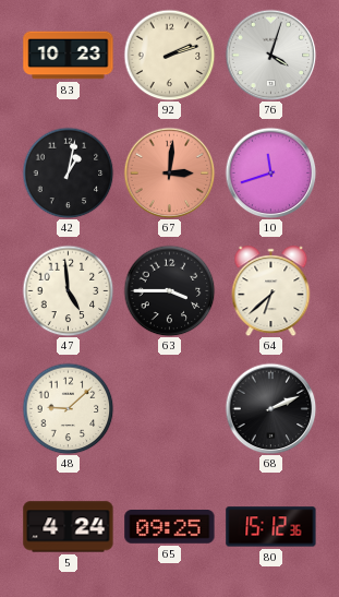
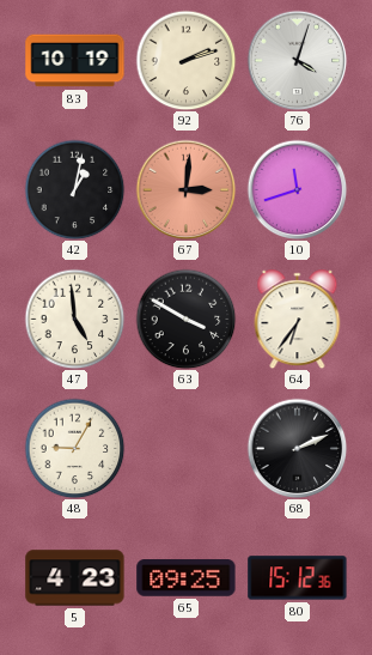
83: 10:23 -> 10:19
63: 3:45 -> 3:50
64: 6:38 -> 6:36
48: 9:08 -> 9:05
5: 4:24 -> 4:23
